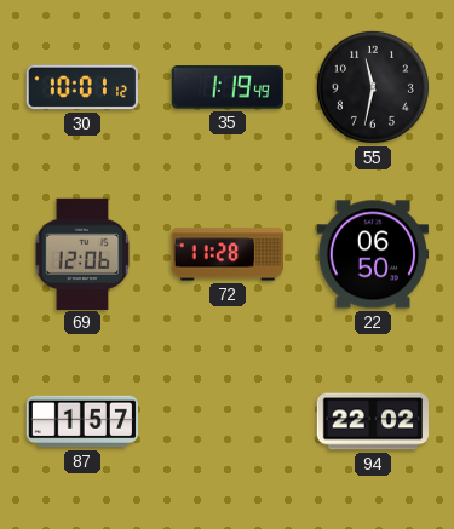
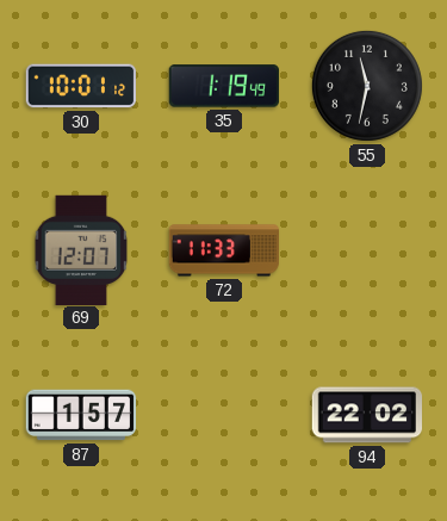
69: 12:06 -> 12:07
72: 11:28 -> 11:33
22: 06:50 -> none
